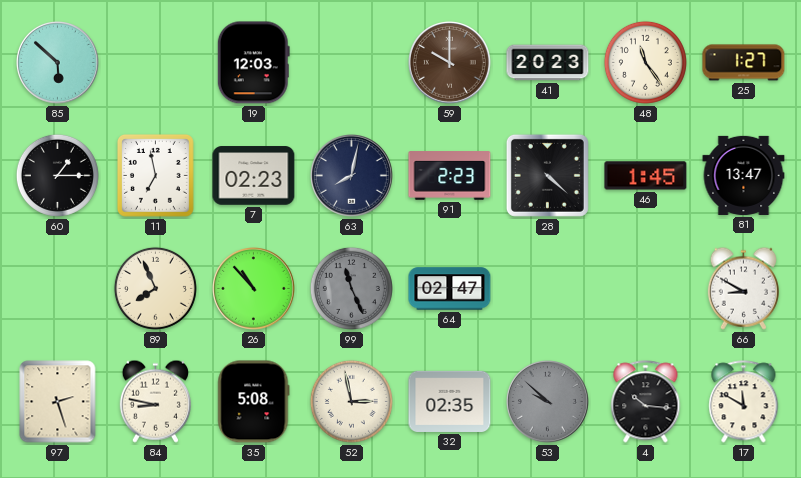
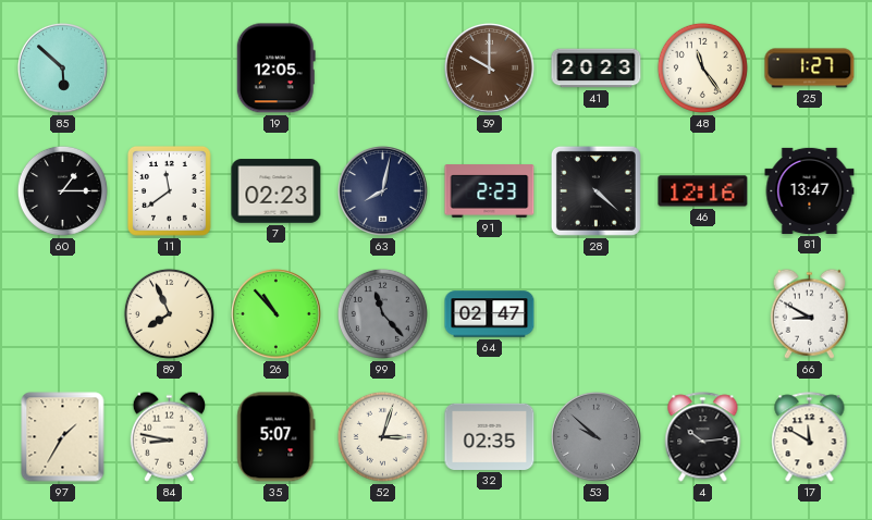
19: 12:03 -> 12:05
11: 6:58 -> 11:39
46: 1:45 -> 12:16
99: 11:26 -> 11:23
97: 2:27 -> 1:35
35: 5:08 -> 5:07
52: 2:58 -> 3:03
4: 10:16 -> 10:14
